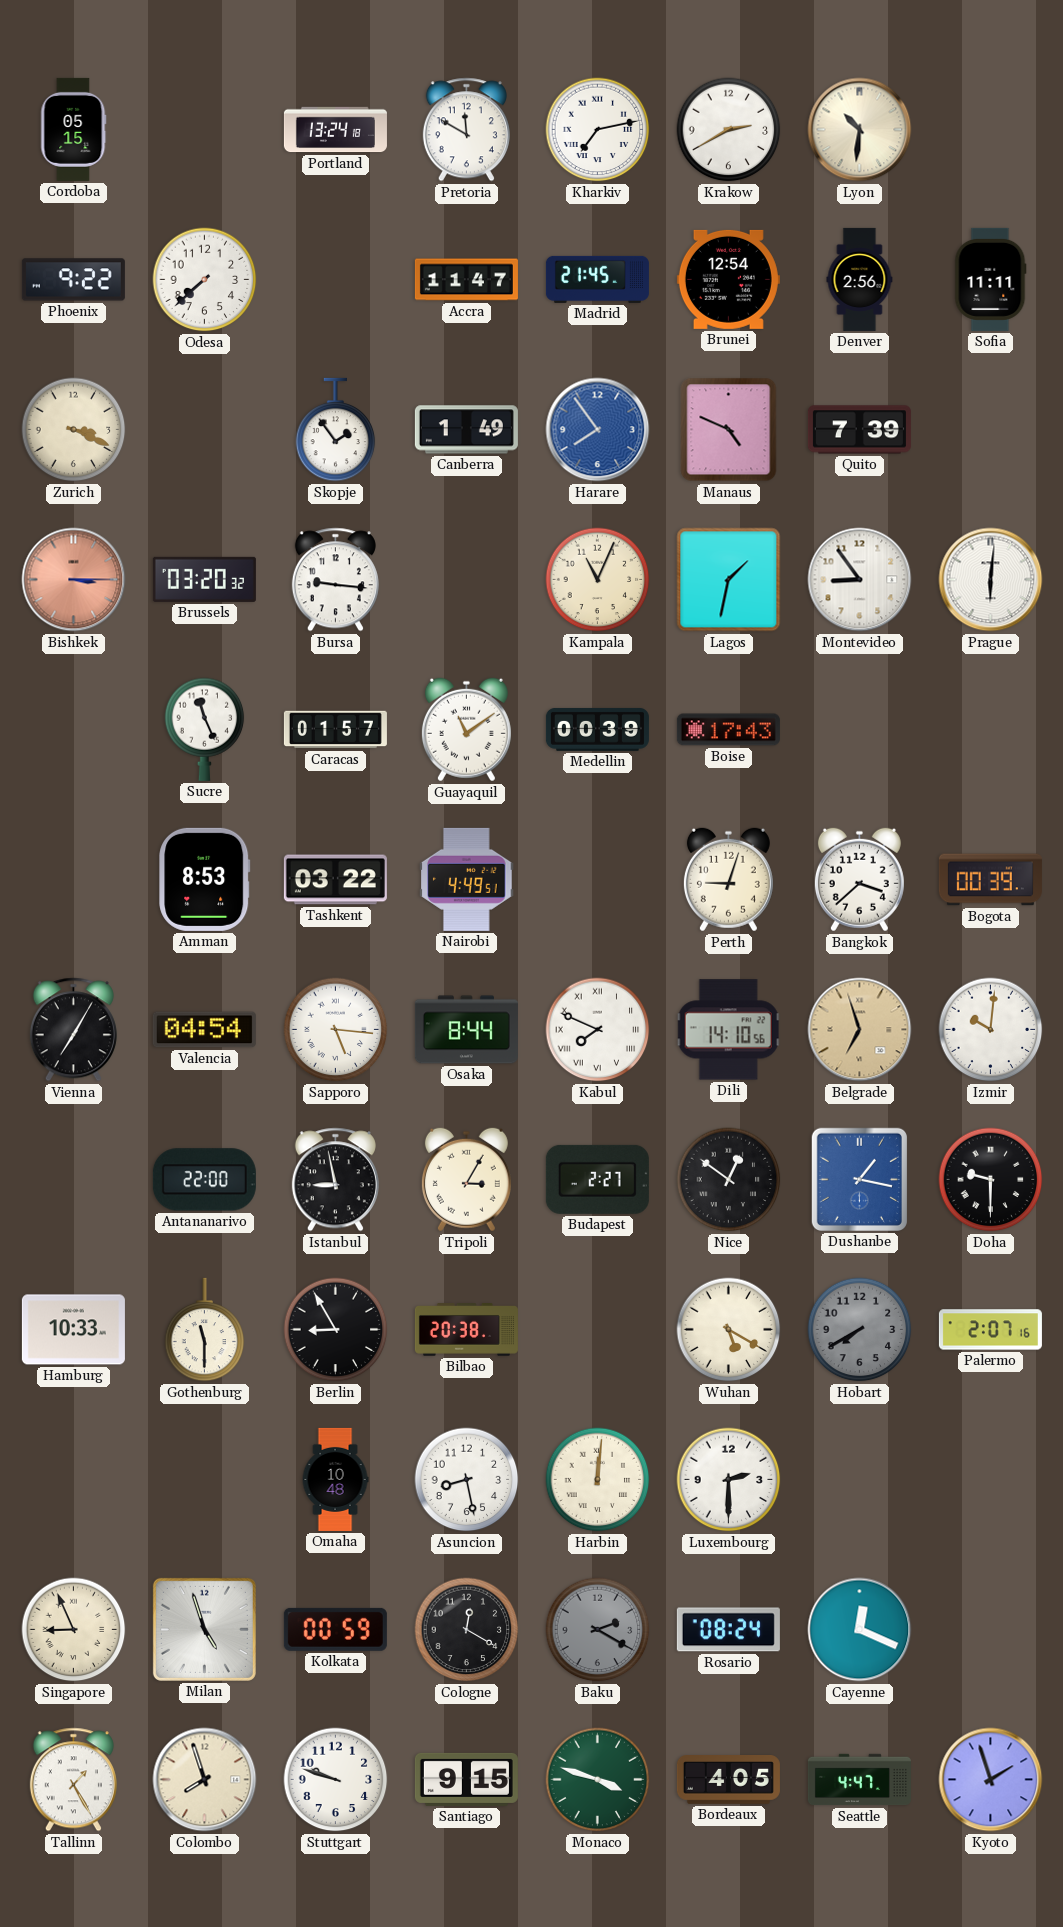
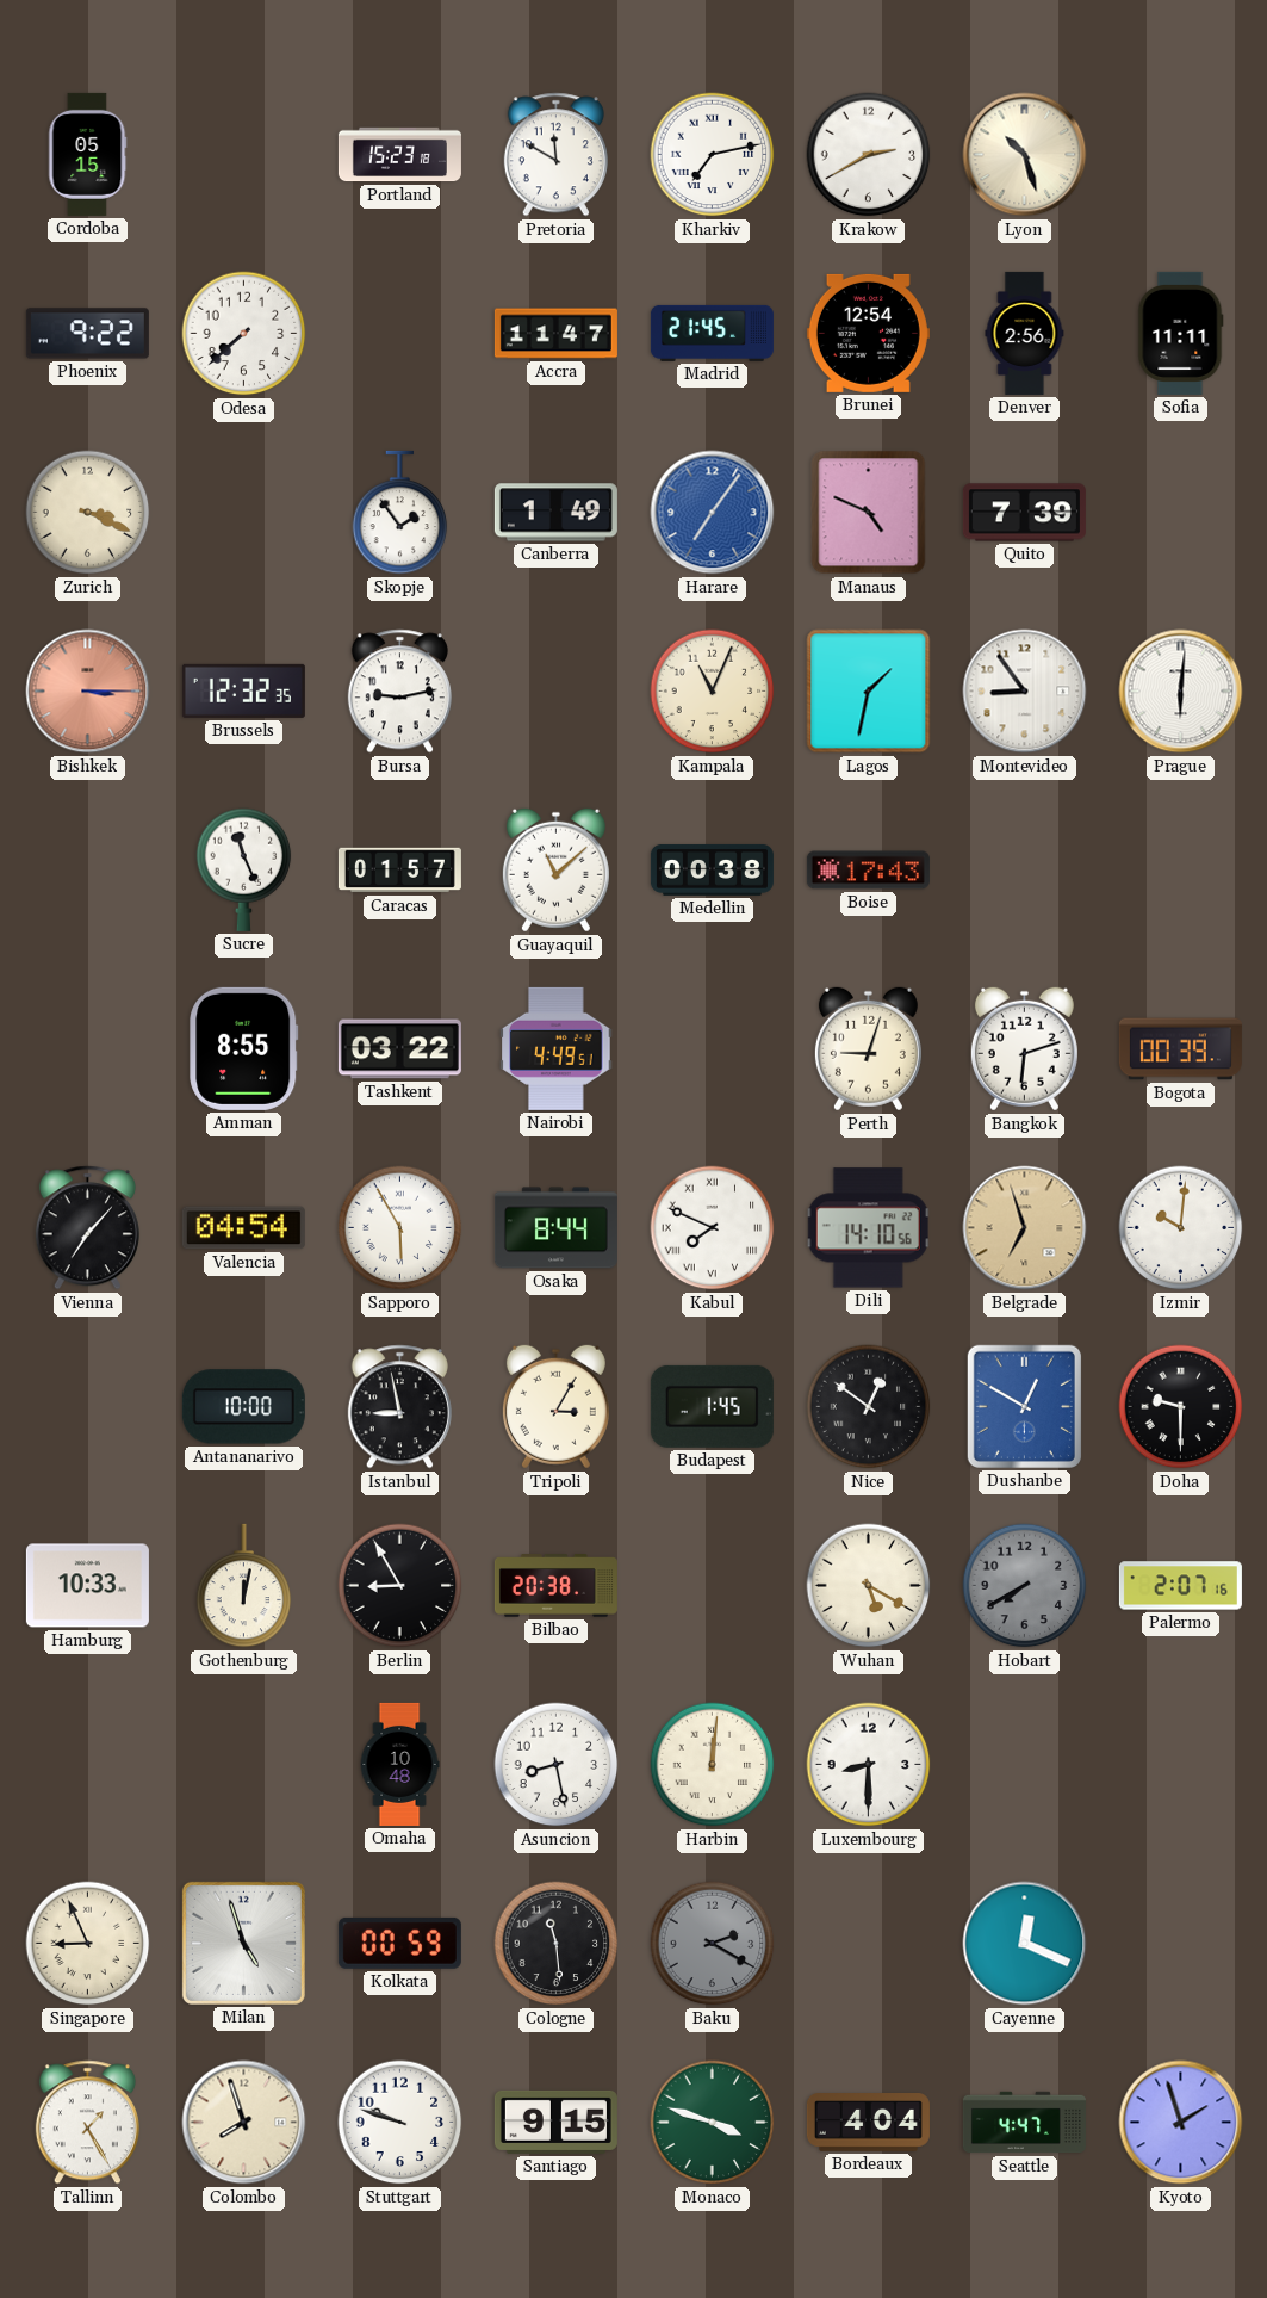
Portland: 13:24 -> 15:23
Lyon: 10:31 -> 10:27
Harare: 7:54 -> 7:06
Brussels: 03:20 -> 12:32
Bursa: 9:16 -> 9:13
Guayaquil: 11:09 -> 11:08
Medellin: 00:39 -> 00:38
Amman: 8:53 -> 8:55
Bangkok: 3:38 -> 6:12
Vienna: 7:05 -> 7:07
Sapporo: 5:16 -> 5:55
Antananarivo: 22:00 -> 10:00
Budapest: 2:27 -> 1:45
Dushanbe: 1:17 -> 12:50
Gothenburg: 11:30 -> 12:02
Luxembourg: 2:30 -> 8:30
Cologne: 12:20 -> 11:29
Rosario: 08:24 -> none
Bordeaux: 4:05 -> 4:04
